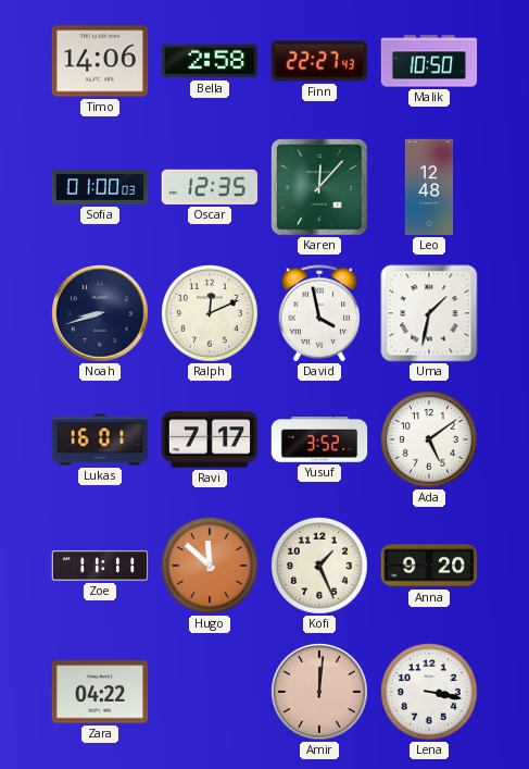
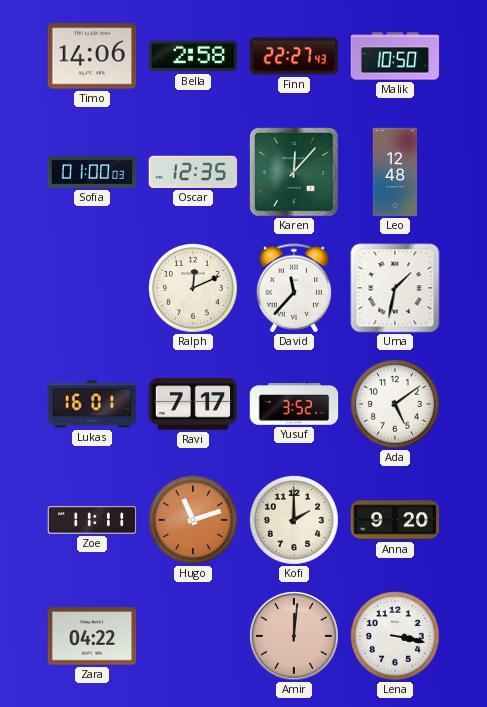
Noah: 8:42 -> none
David: 3:58 -> 11:37
Hugo: 11:52 -> 11:12
Kofi: 1:26 -> 2:00
